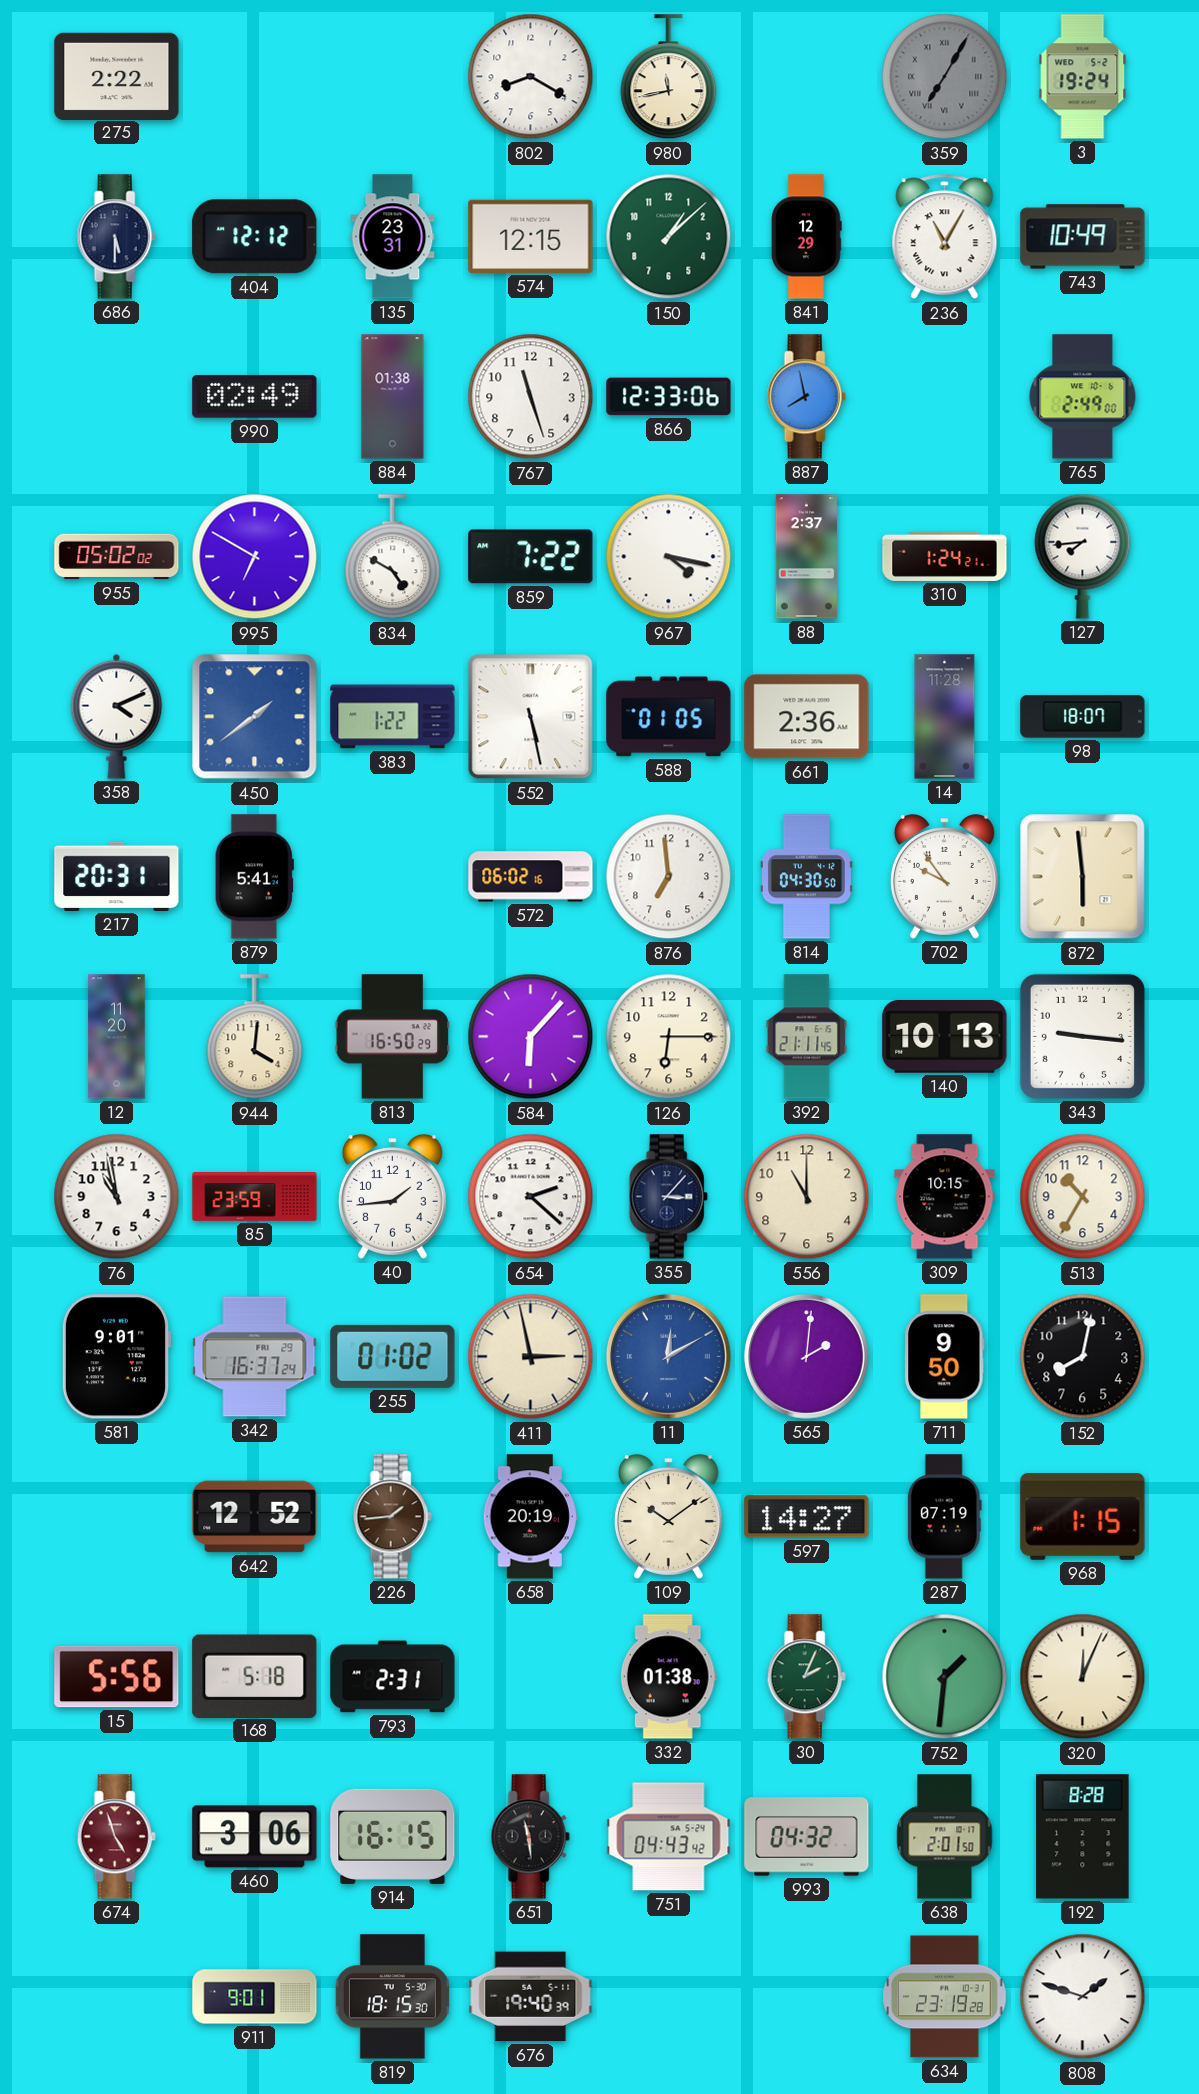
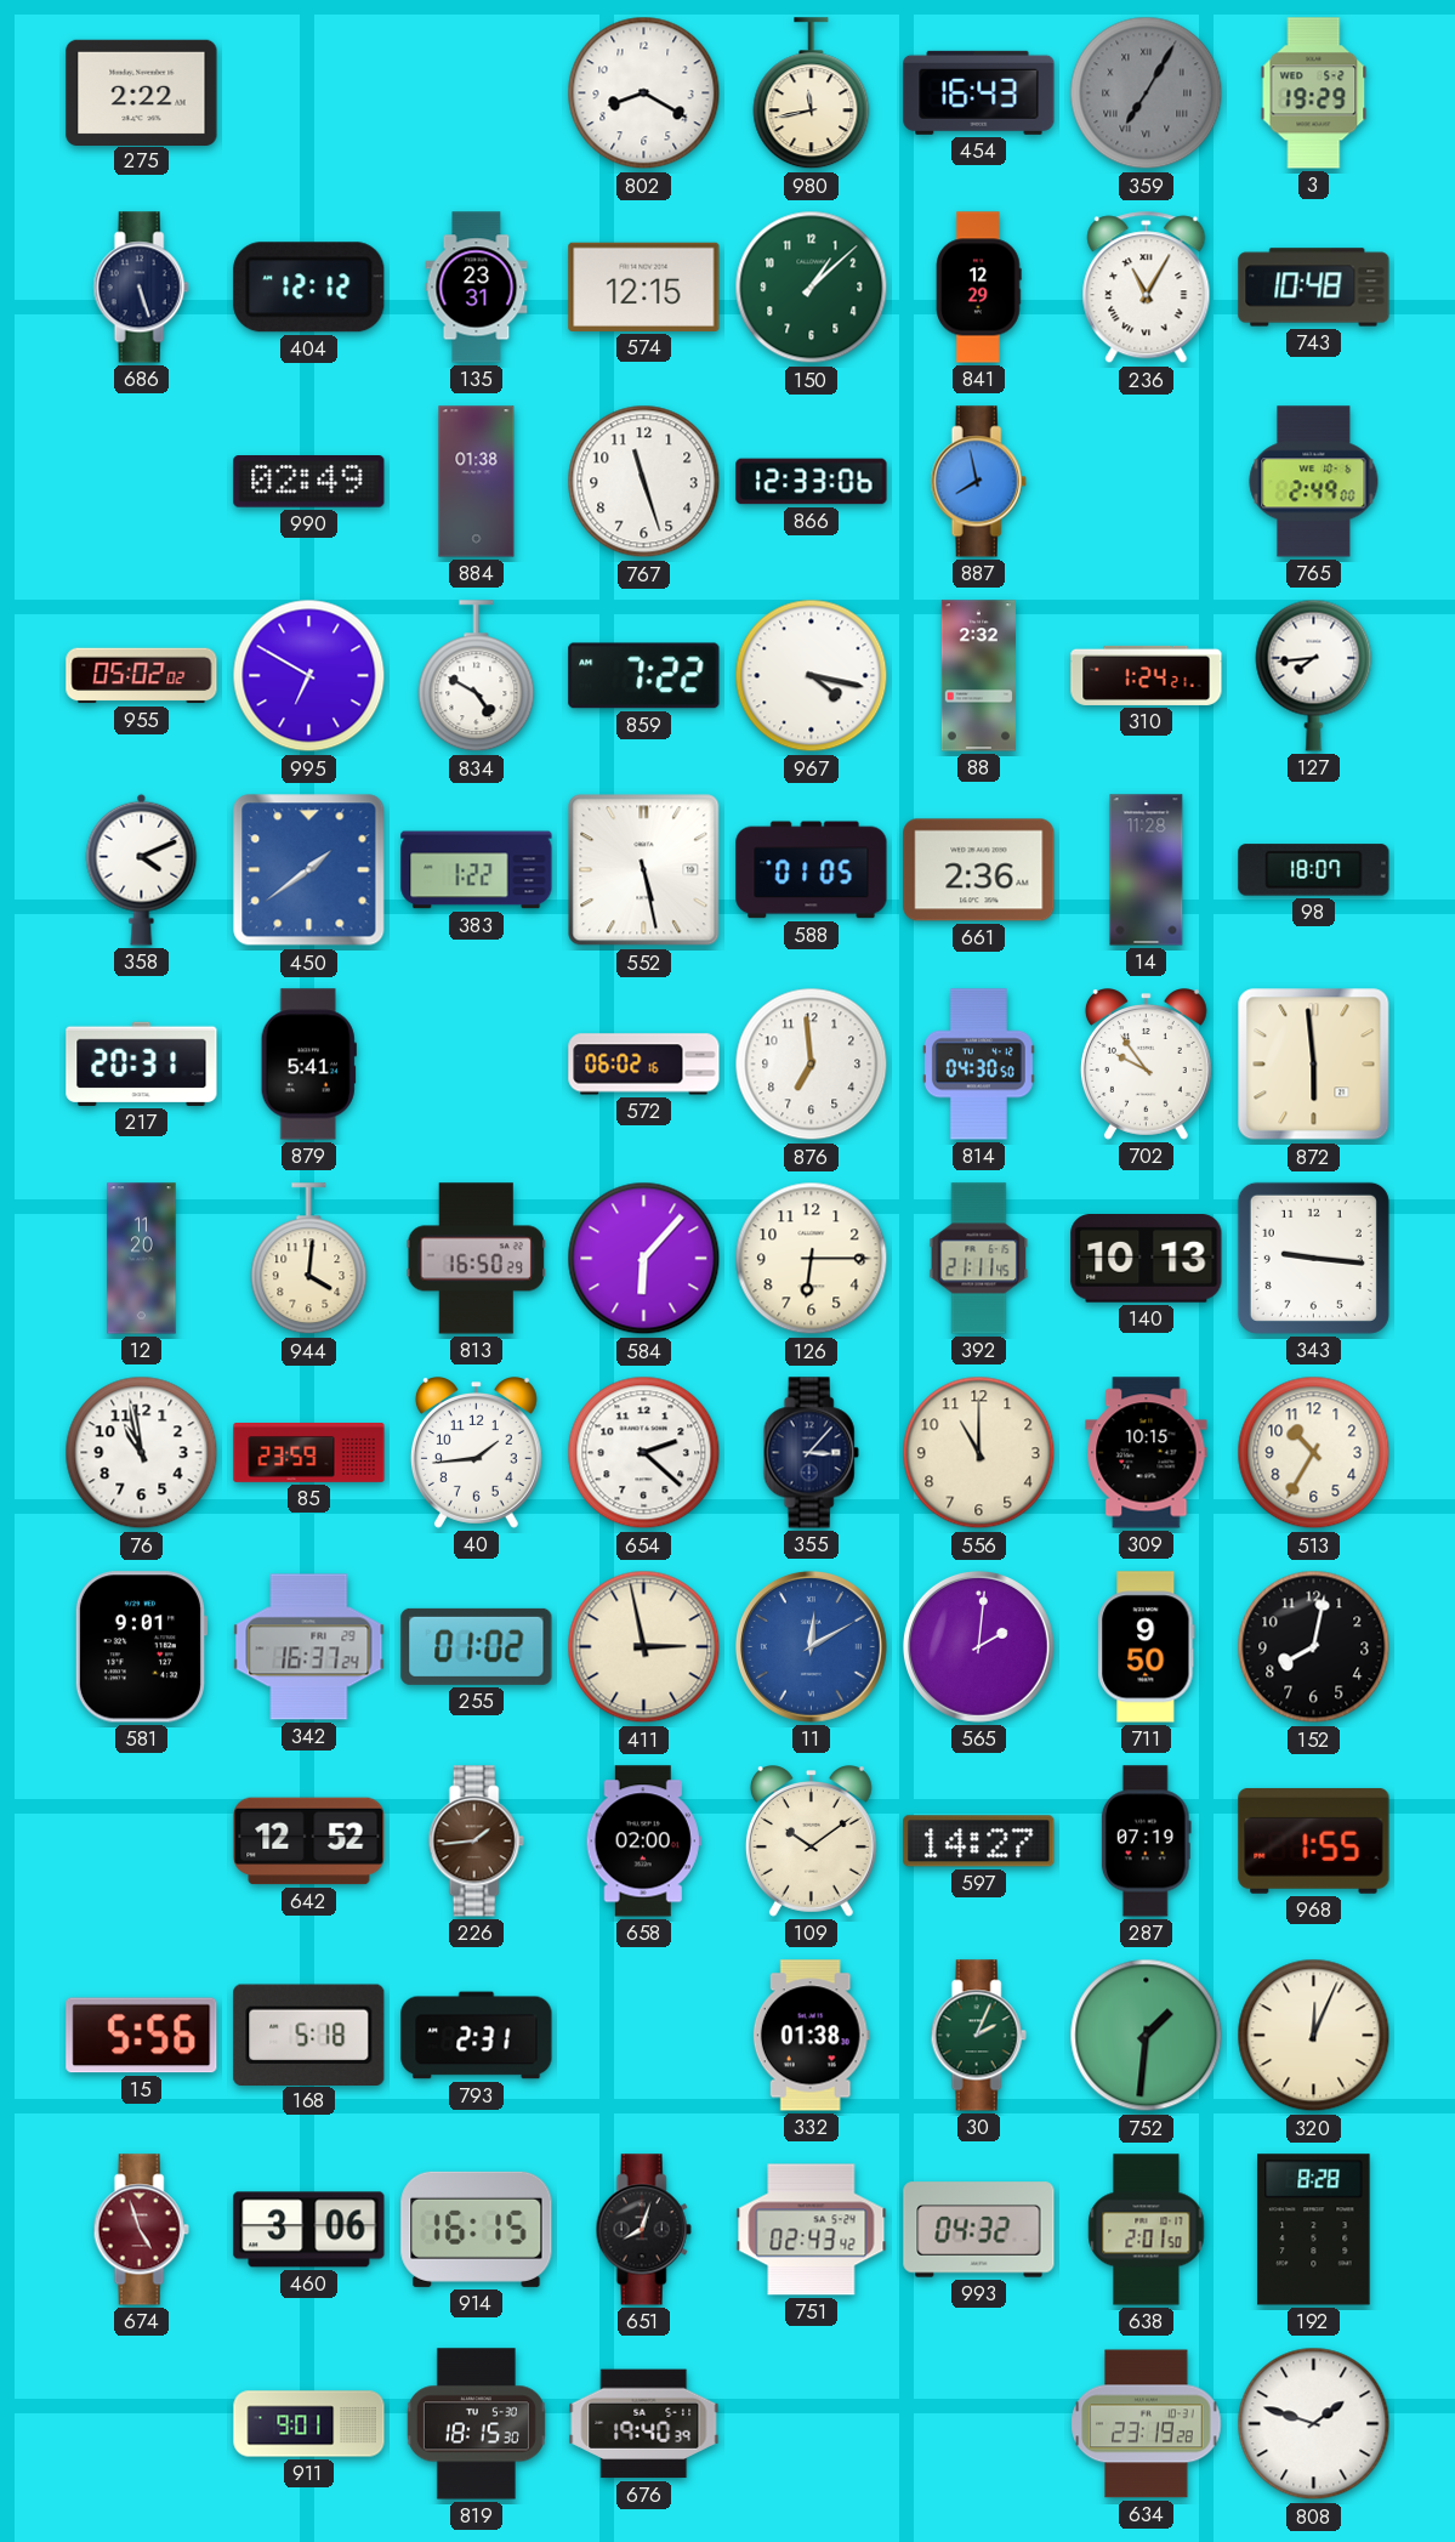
454: none -> 16:43
3: 19:24 -> 19:29
686: 5:30 -> 5:27
743: 10:49 -> 10:48
88: 2:37 -> 2:32
658: 20:19 -> 02:00
968: 1:15 -> 1:55
651: 11:29 -> 8:03
751: 04:43 -> 02:43
